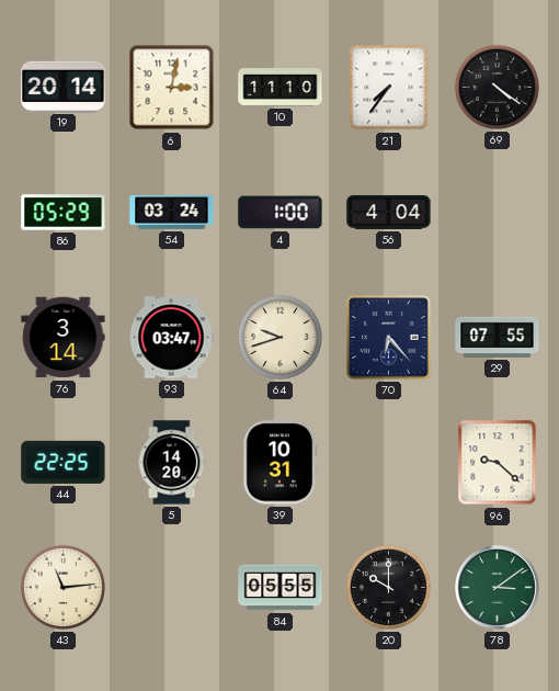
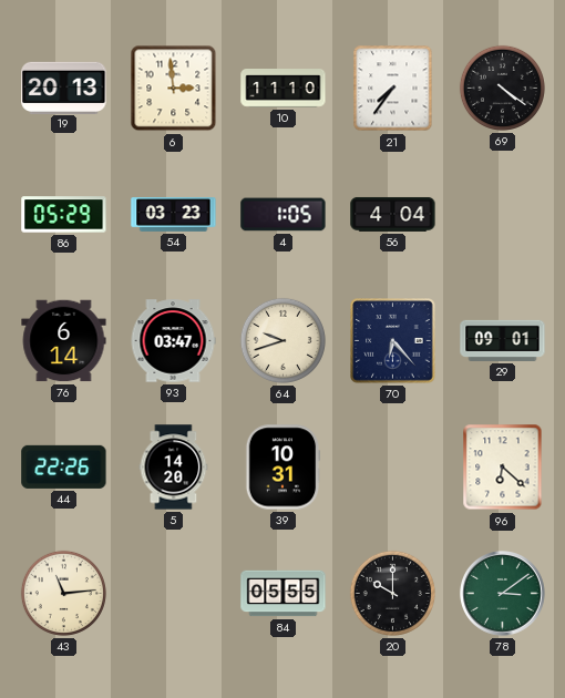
19: 20:14 -> 20:13
6: 3:02 -> 2:59
54: 03:24 -> 03:23
4: 1:00 -> 1:05
76: 3:14 -> 6:14
29: 07:55 -> 09:01
44: 22:25 -> 22:26
96: 9:22 -> 6:22
